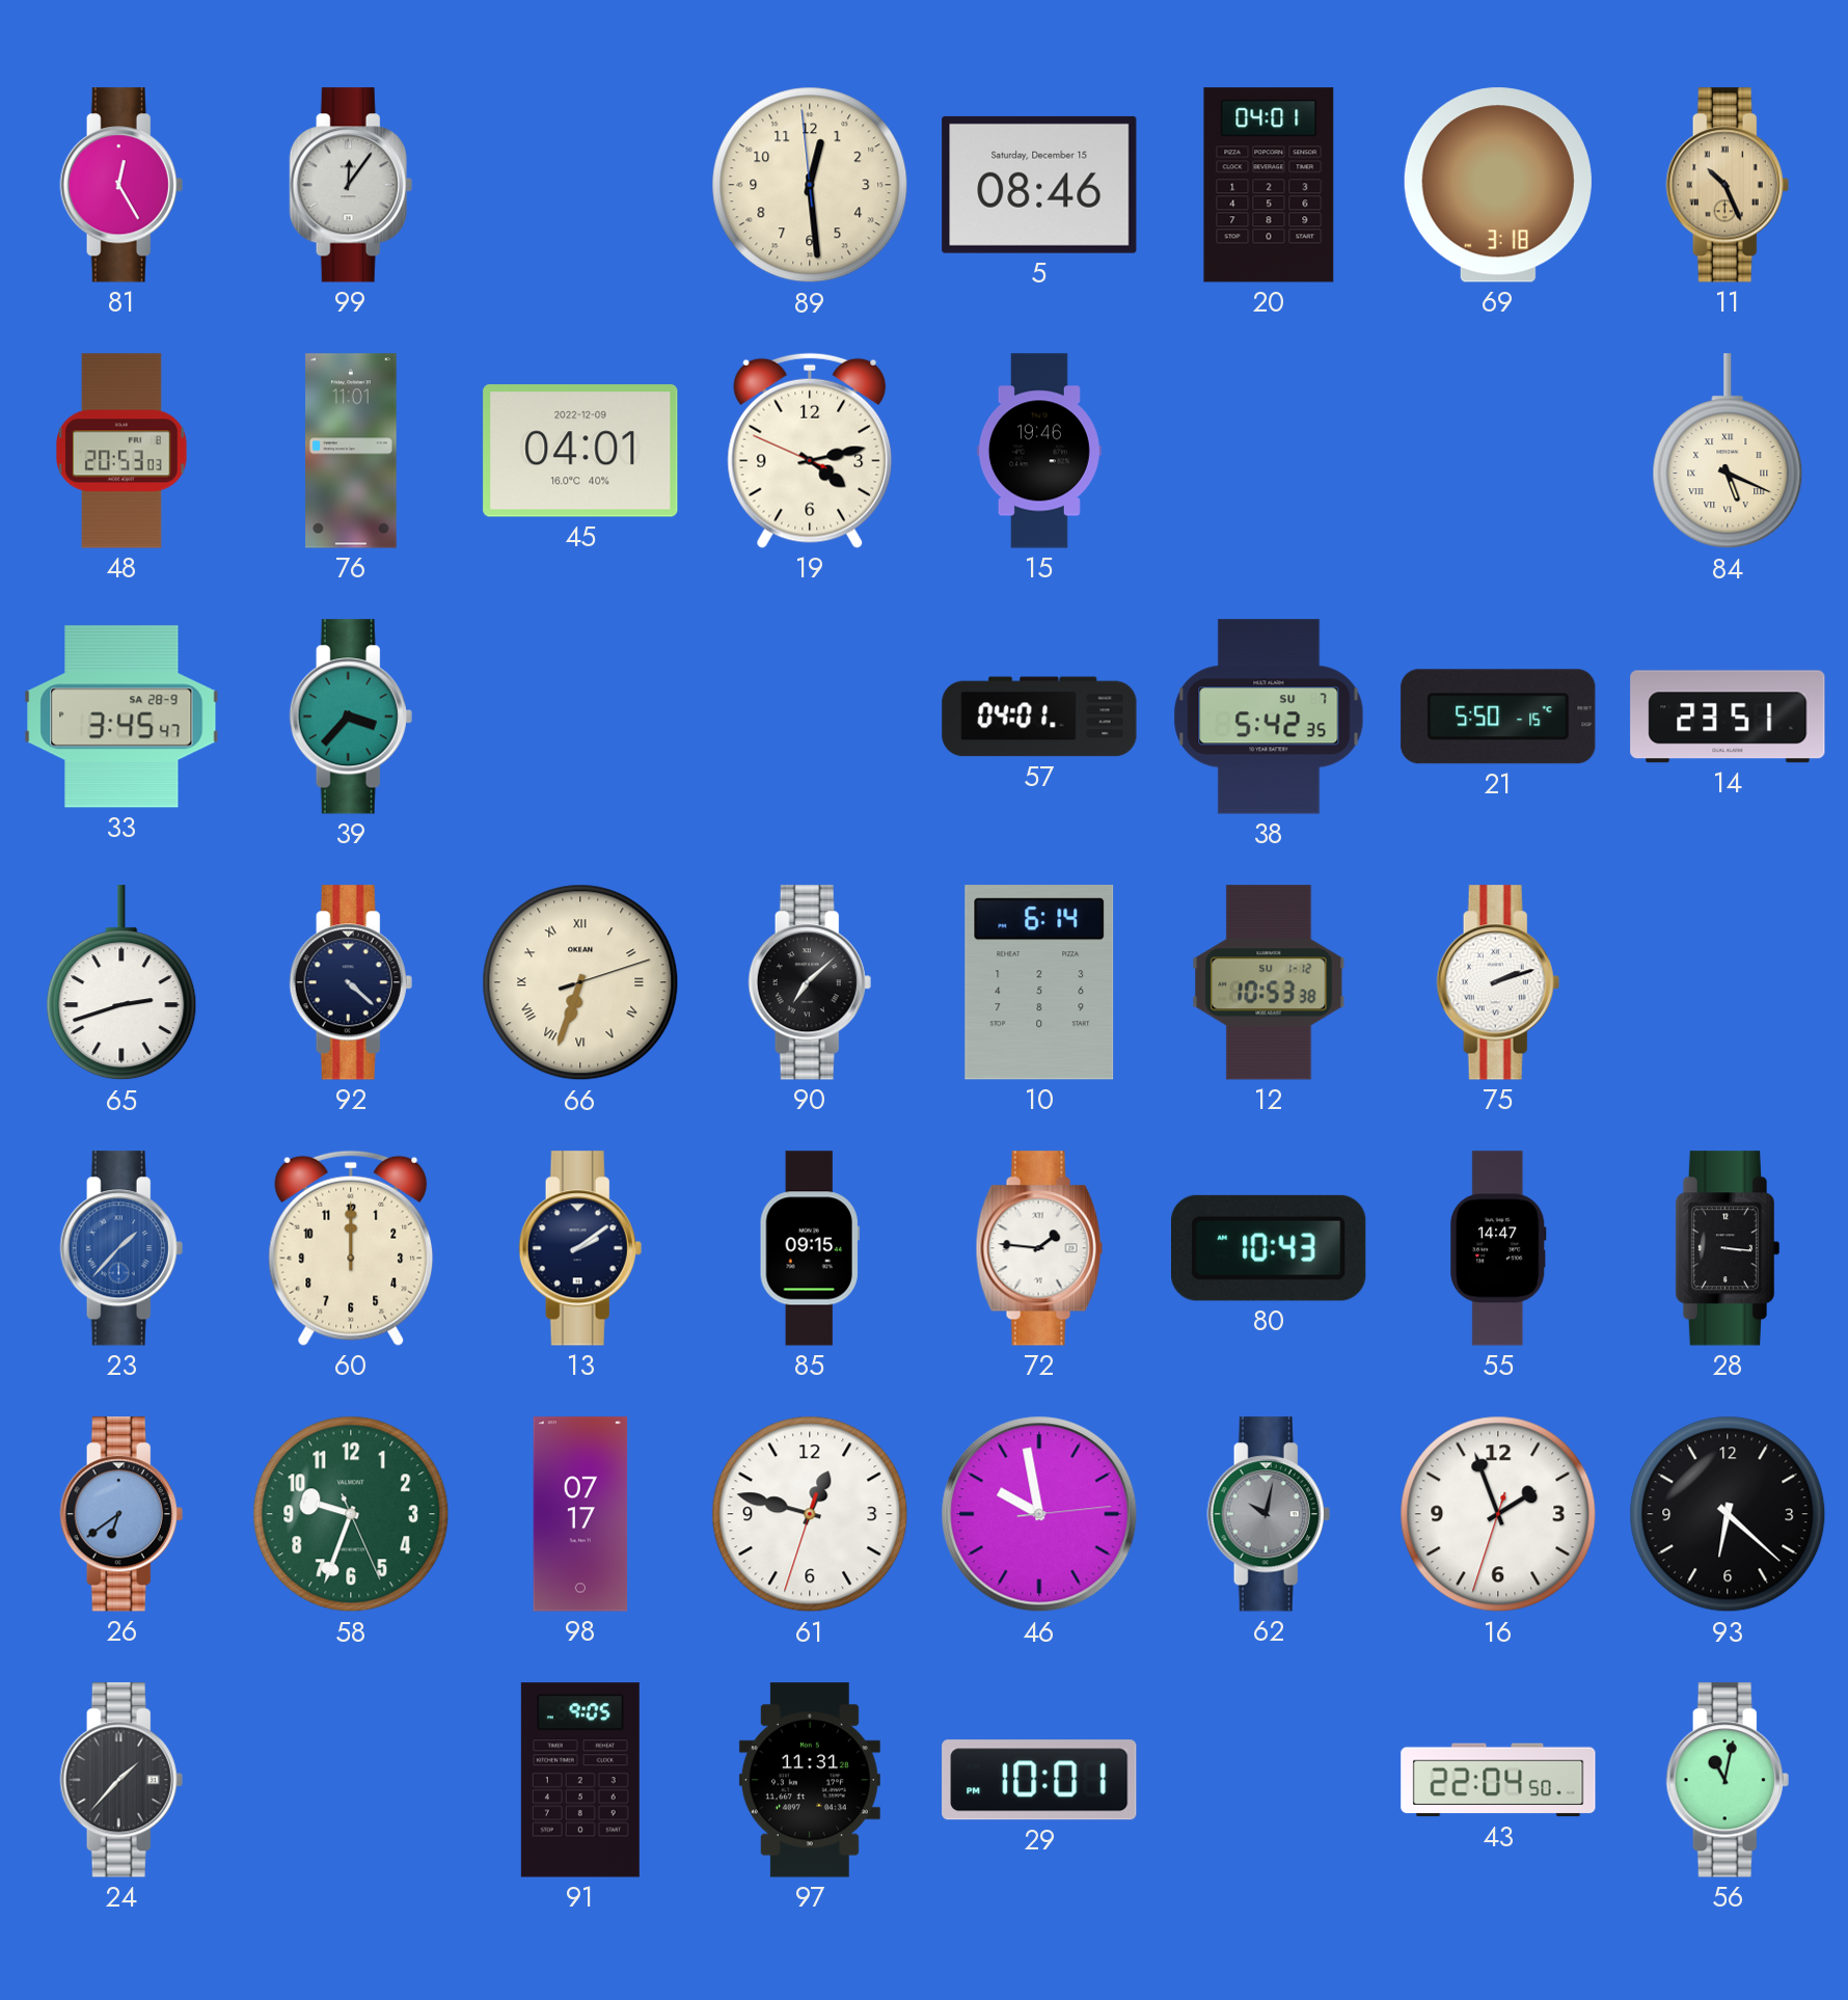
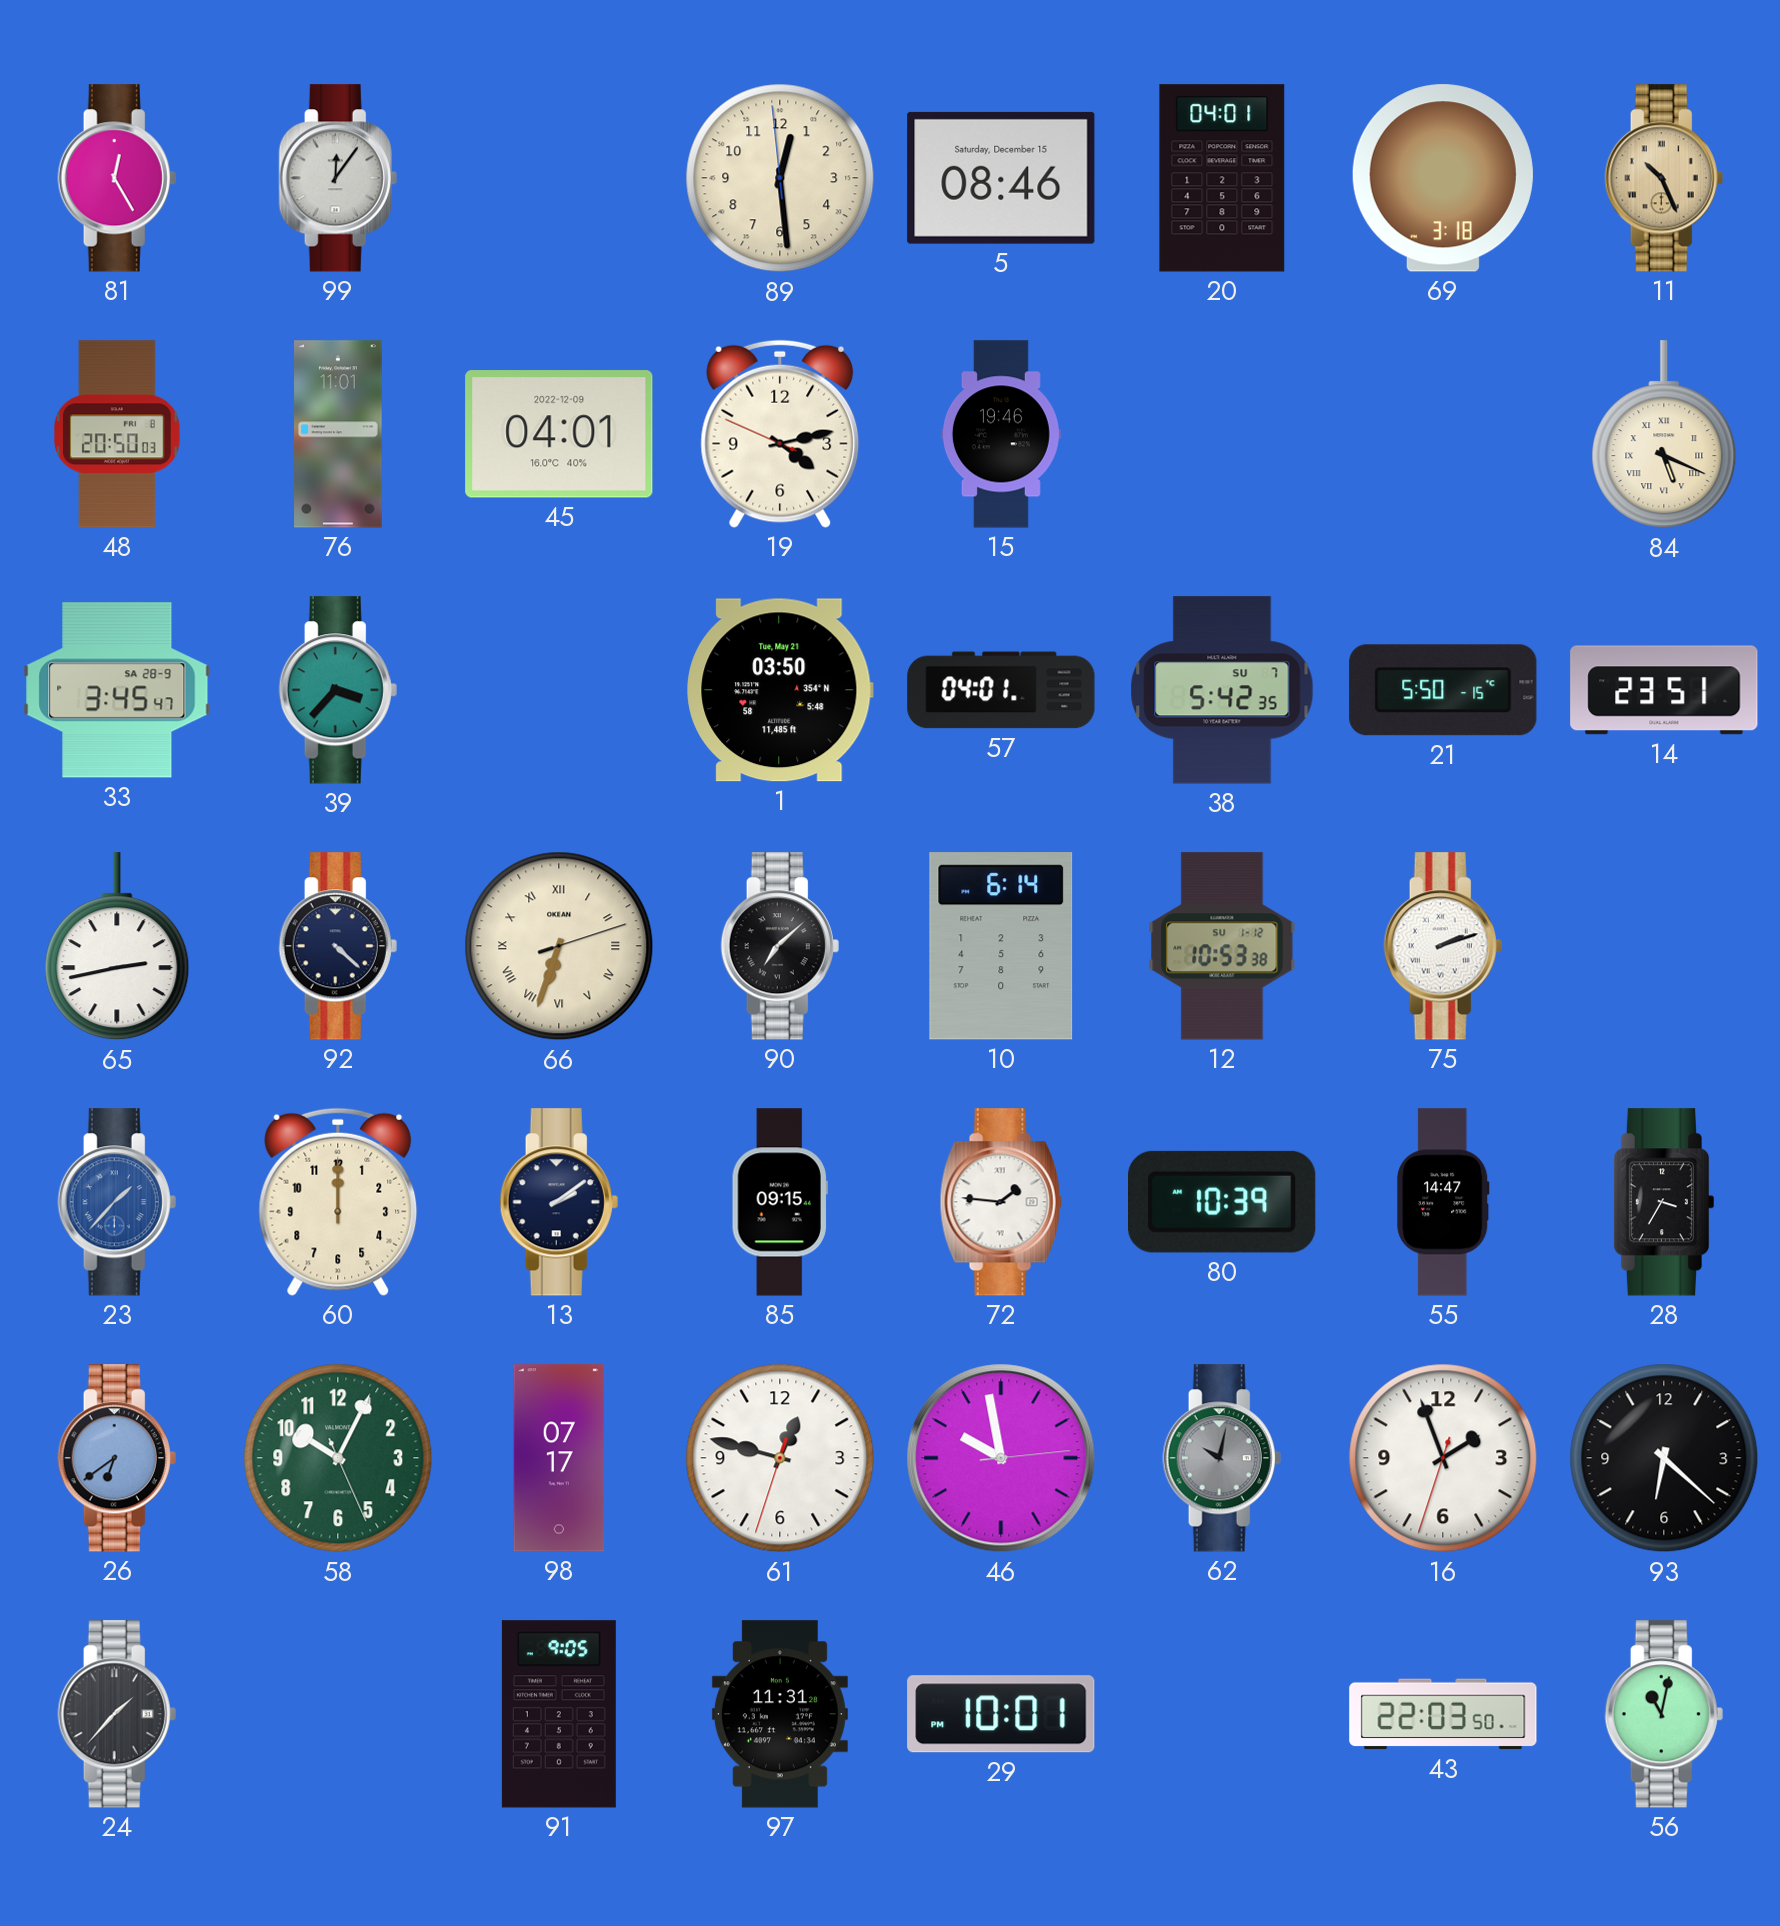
48: 20:53 -> 20:50
1: none -> 03:50
65: 2:42 -> 2:43
80: 10:43 -> 10:39
28: 3:16 -> 3:35
58: 9:33 -> 10:04
43: 22:04 -> 22:03
